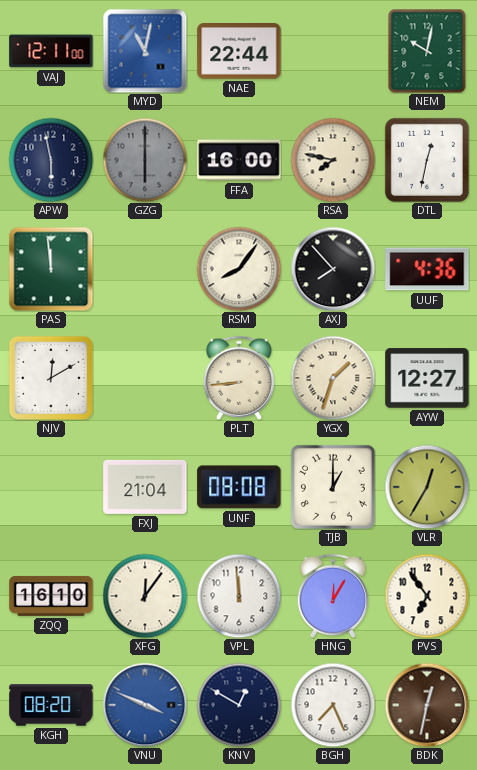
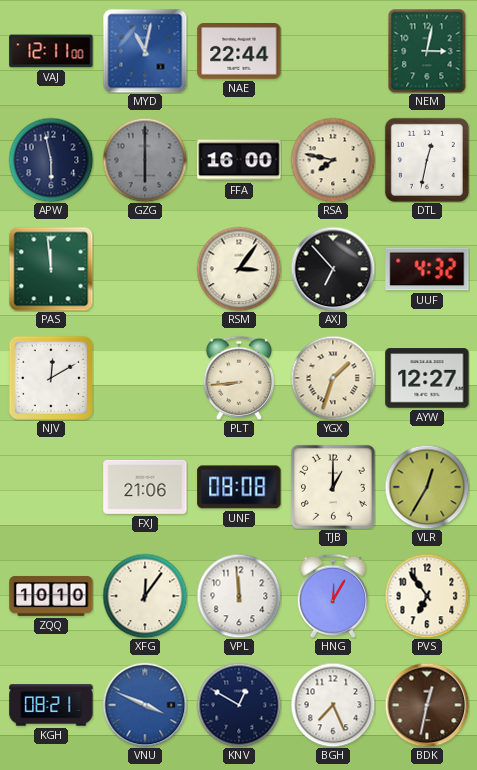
NEM: 10:02 -> 3:02
RSM: 8:06 -> 3:06
AXJ: 7:53 -> 6:53
UUF: 4:36 -> 4:32
FXJ: 21:04 -> 21:06
ZQQ: 16:10 -> 10:10
KGH: 08:20 -> 08:21
